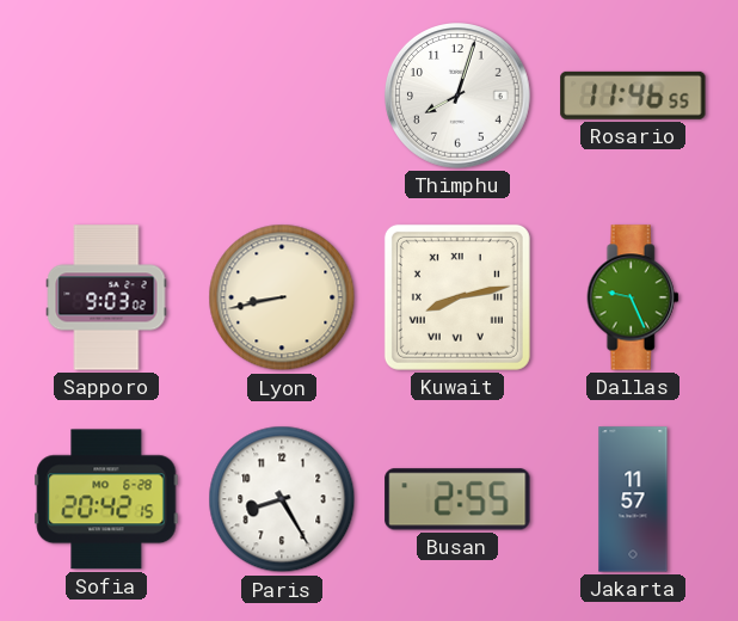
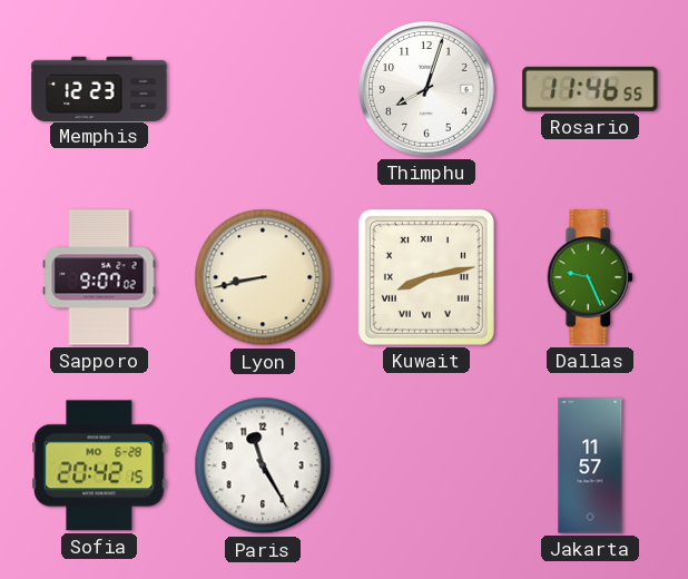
Memphis: none -> 12:23
Sapporo: 9:03 -> 9:07
Paris: 8:25 -> 11:25
Busan: 2:55 -> none
